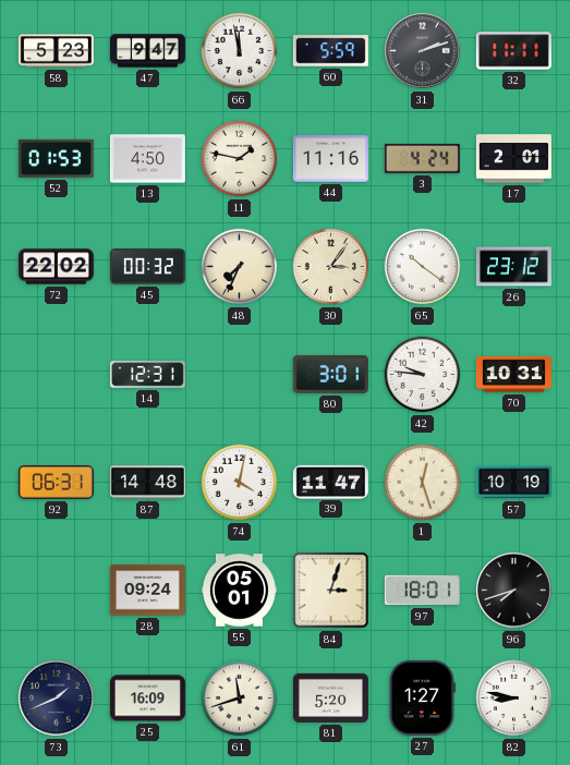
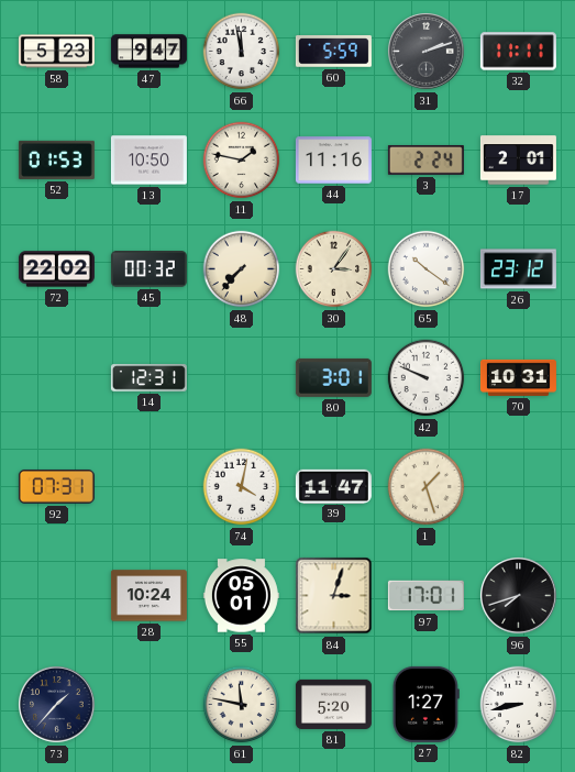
13: 4:50 -> 10:50
3: 4:24 -> 2:24
48: 7:34 -> 7:37
42: 9:46 -> 9:49
92: 06:31 -> 07:31
87: 14:48 -> none
1: 12:27 -> 1:27
57: 10:19 -> none
28: 09:24 -> 10:24
97: 18:01 -> 17:01
73: 1:41 -> 1:37
25: 16:09 -> none
61: 11:42 -> 11:47
82: 8:47 -> 8:43
